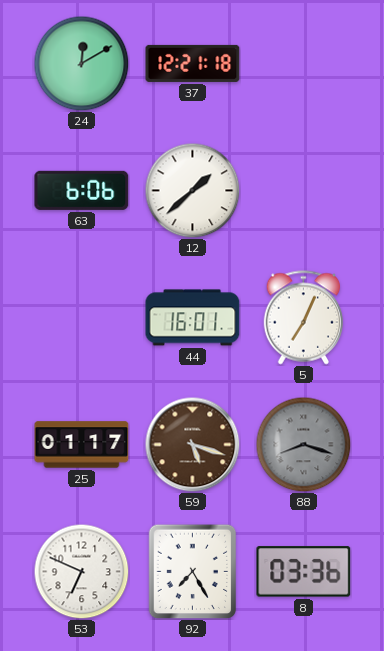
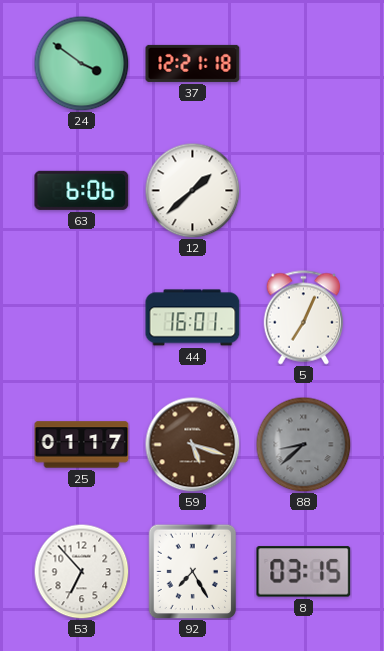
24: 12:10 -> 3:51
88: 8:18 -> 8:38
53: 6:49 -> 6:53
8: 03:36 -> 03:15
